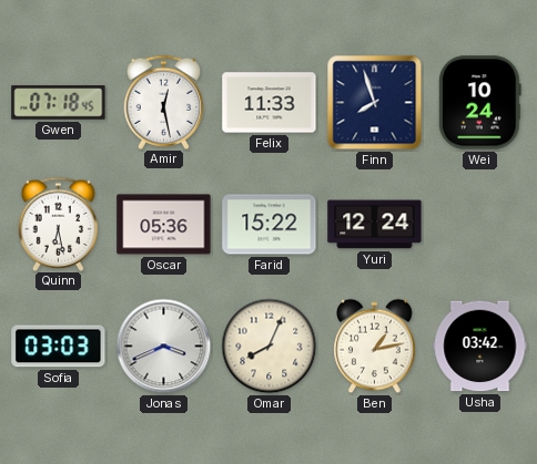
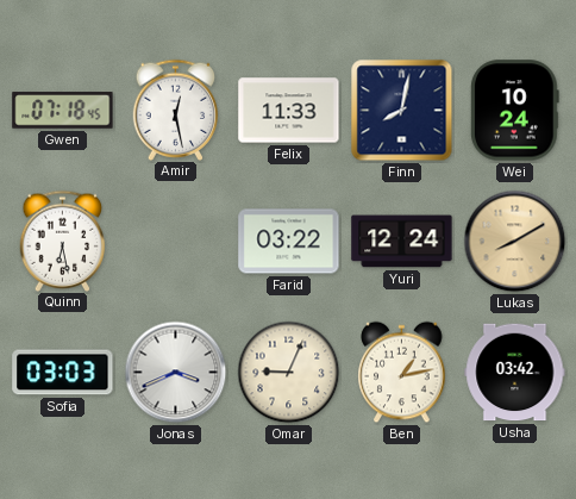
Finn: 7:57 -> 8:02
Oscar: 05:36 -> none
Farid: 15:22 -> 03:22
Lukas: none -> 8:10
Omar: 8:04 -> 9:04
